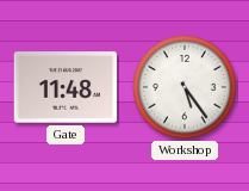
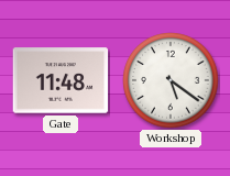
Workshop: 5:24 -> 5:21
